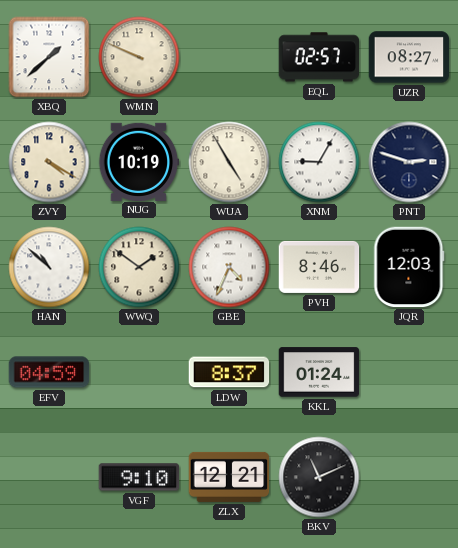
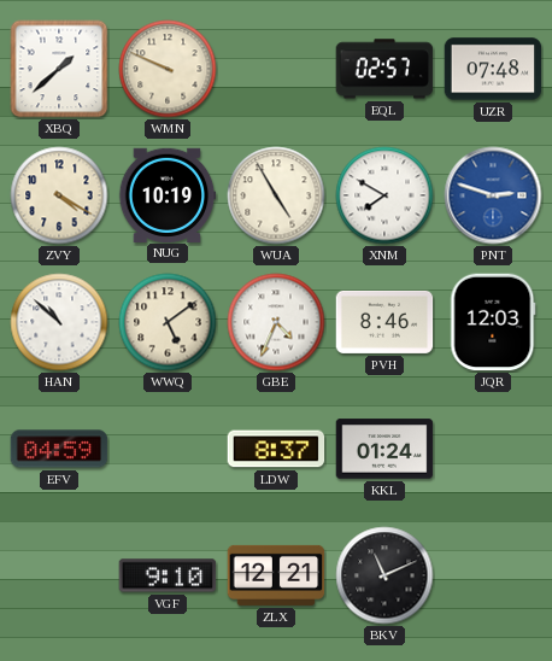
UZR: 08:27 -> 07:48
XNM: 9:05 -> 7:50
PNT dial: navy -> blue
WWQ: 1:51 -> 5:09
